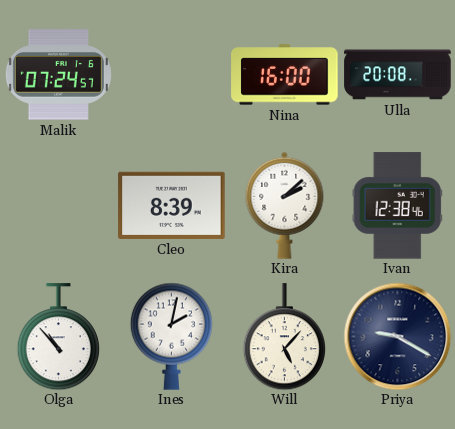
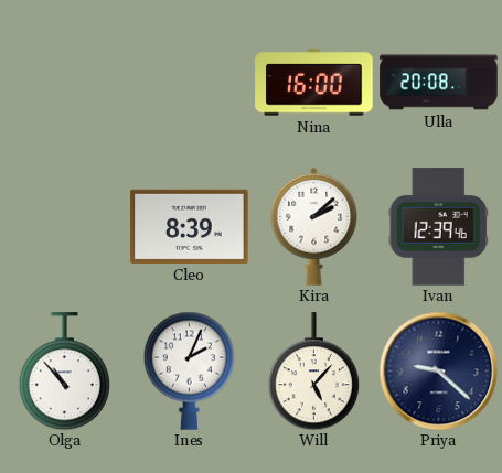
Malik: 07:24 -> none
Ivan: 12:38 -> 12:39
Ines: 2:02 -> 2:04
Priya: 9:20 -> 9:22
